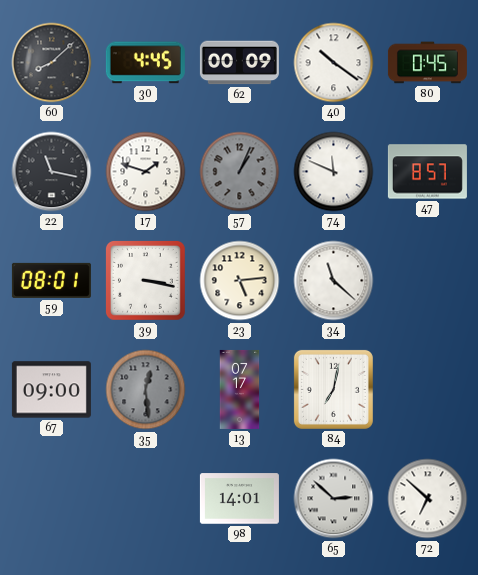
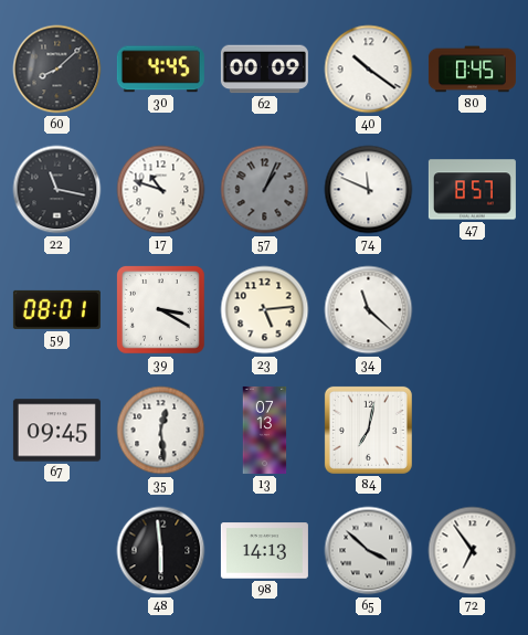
17: 1:48 -> 10:48
39: 3:17 -> 3:20
67: 09:00 -> 09:45
35 dial: grey -> white
13: 07:17 -> 07:13
48: none -> 5:59
98: 14:01 -> 14:13
65: 2:52 -> 3:52
72: 6:52 -> 6:54
